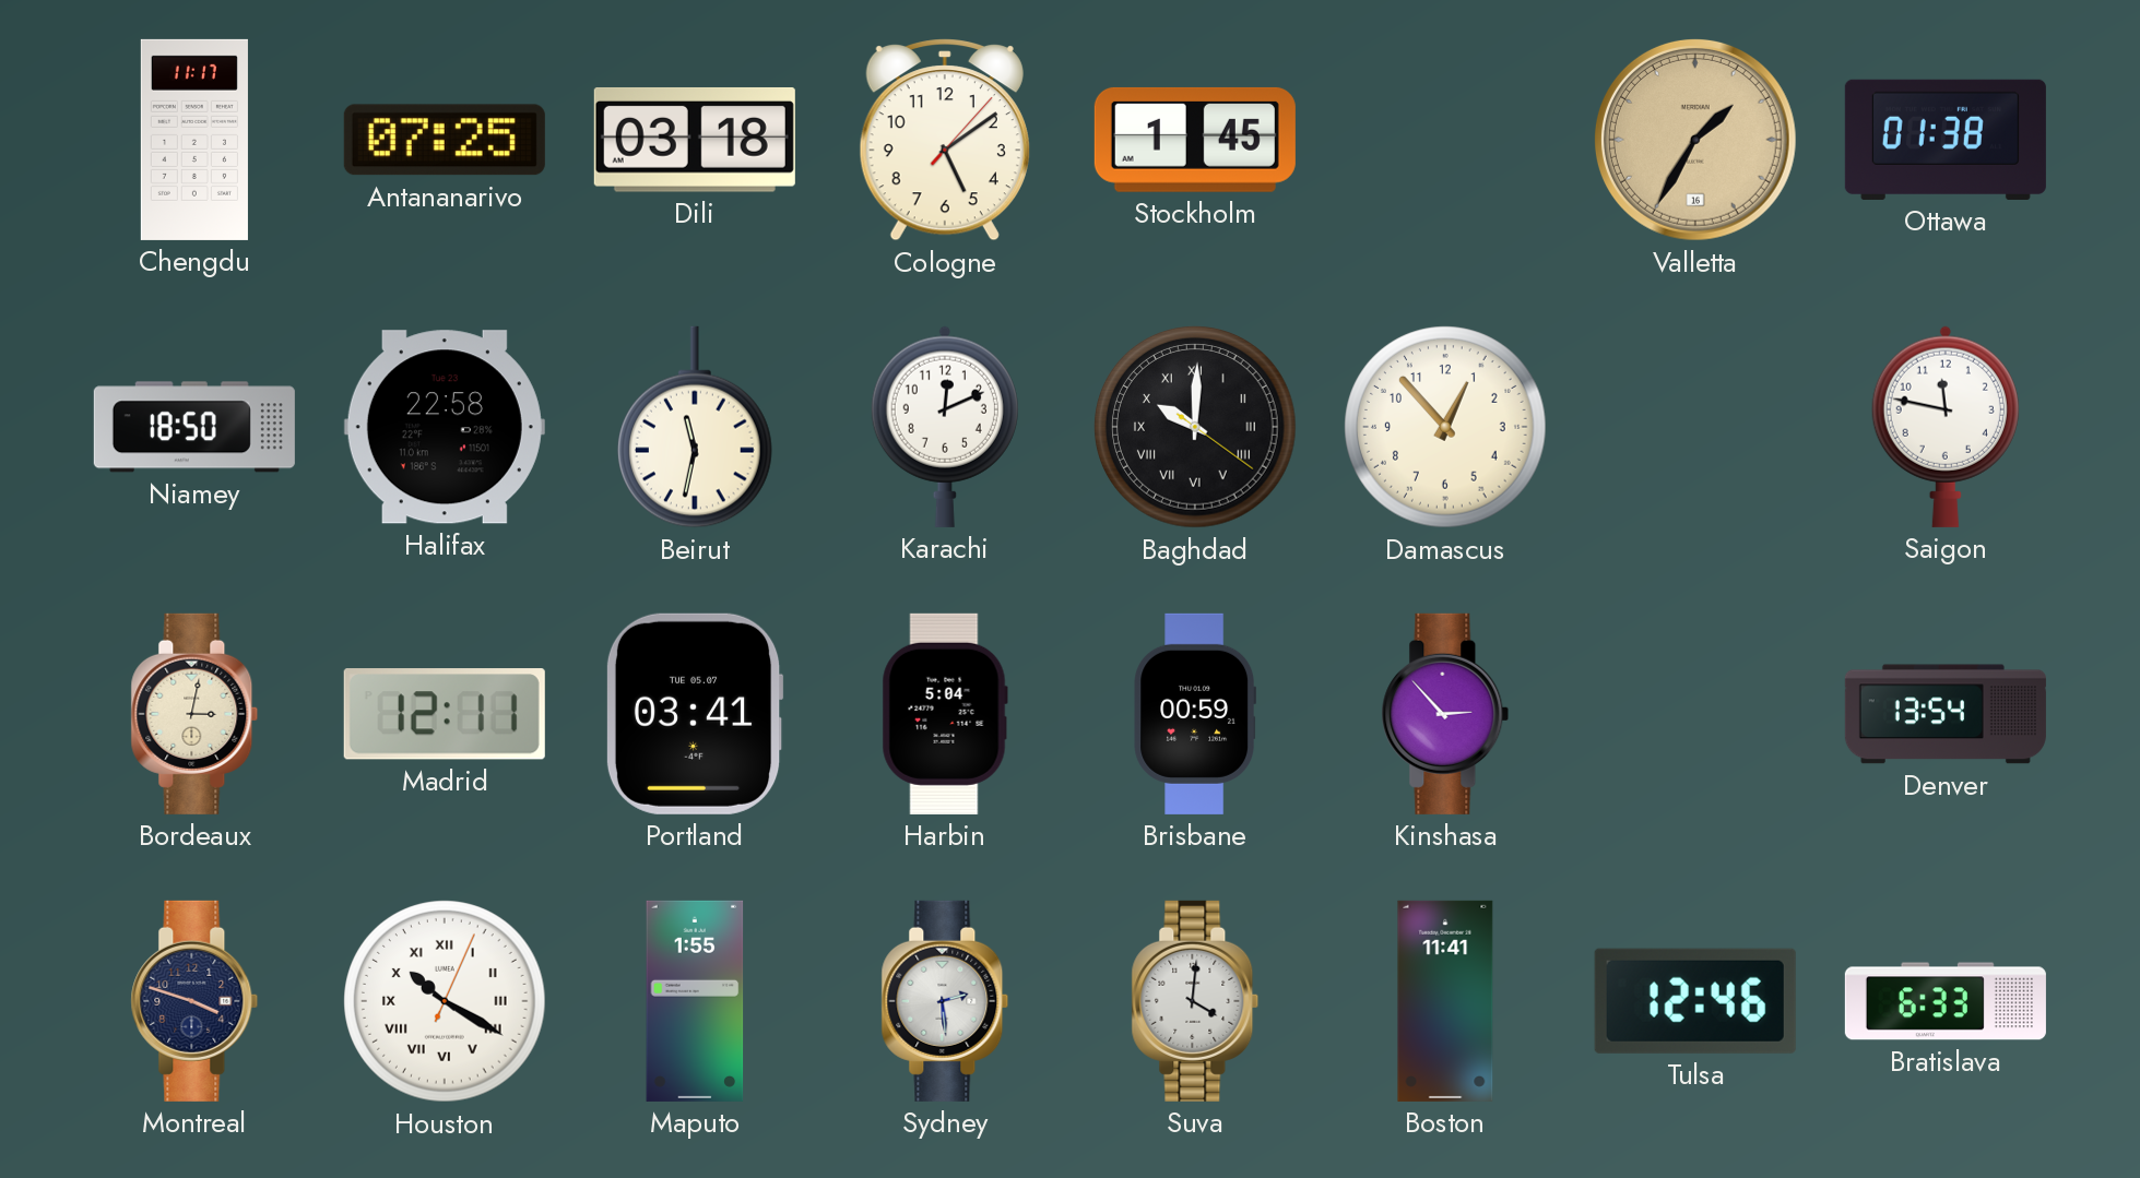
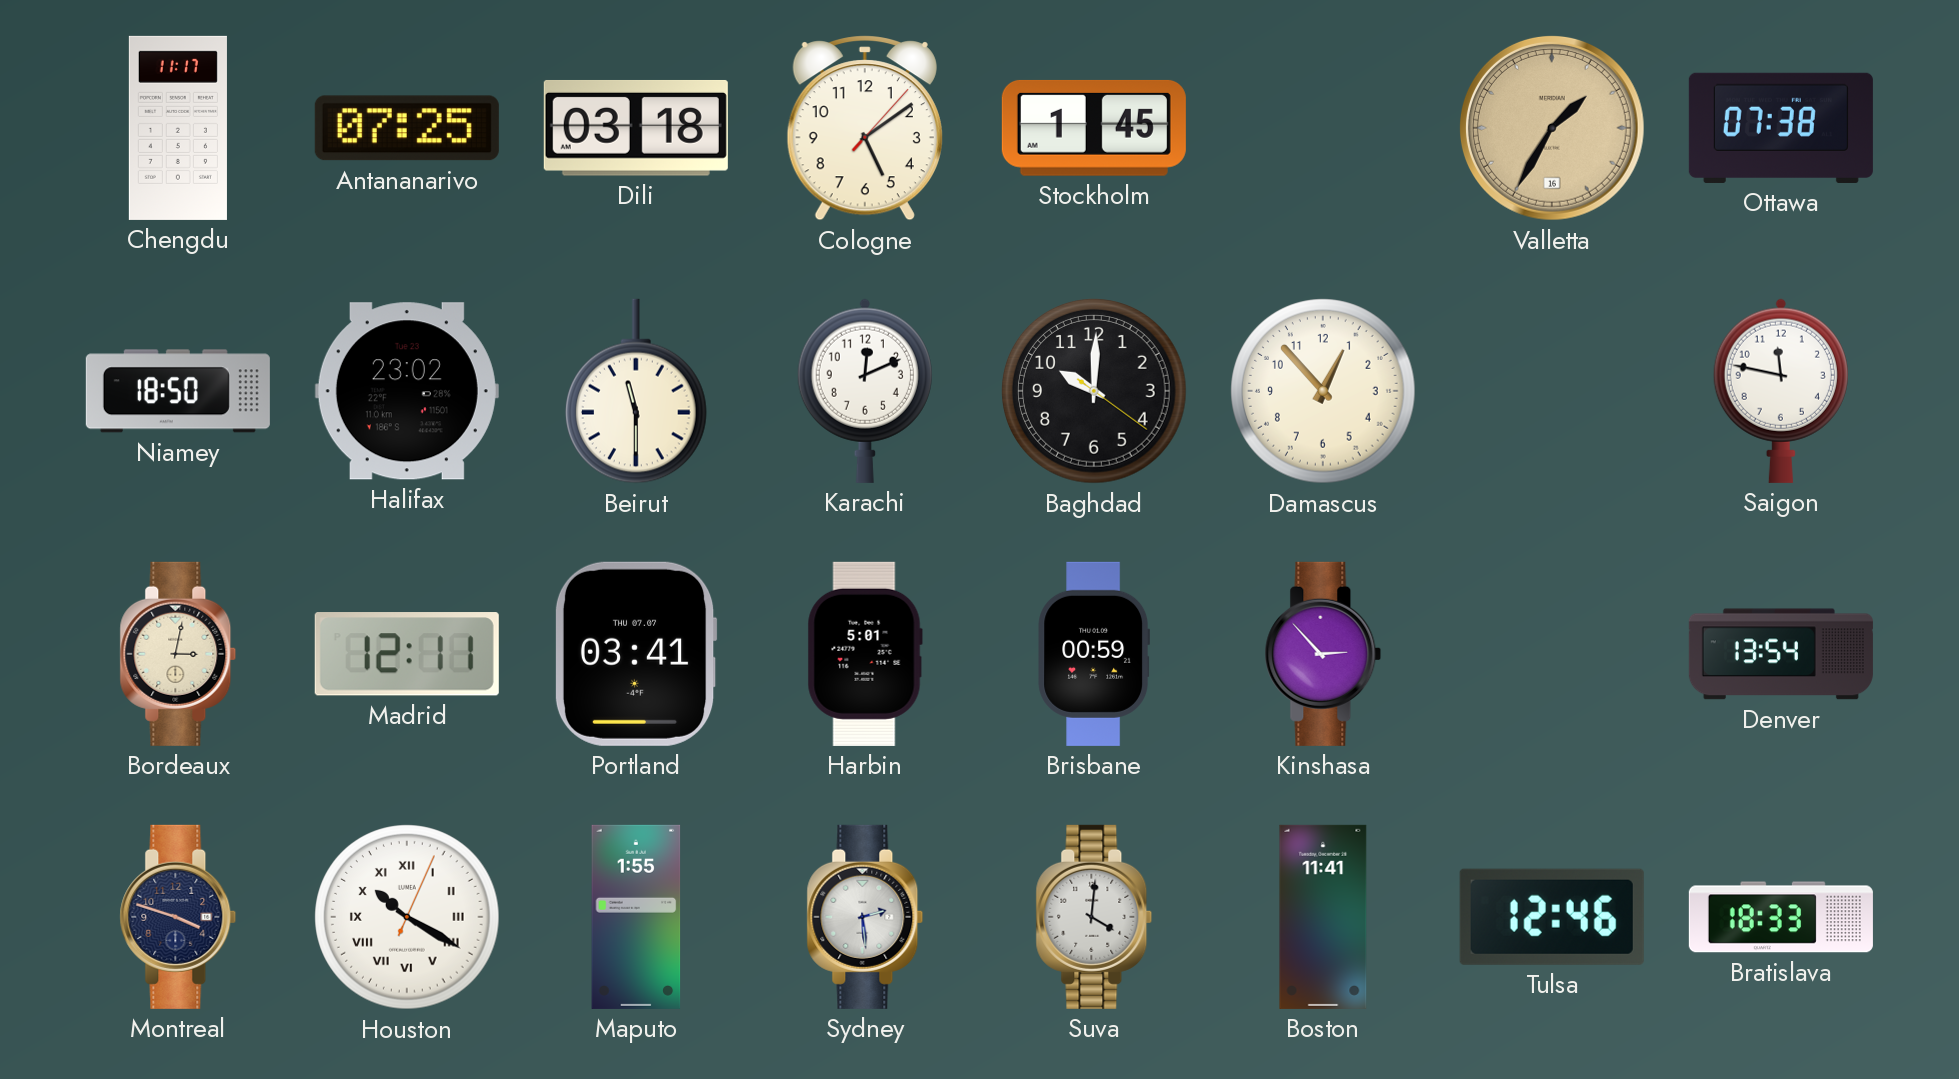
Ottawa: 01:38 -> 07:38
Halifax: 22:58 -> 23:02
Beirut: 11:32 -> 11:30
Baghdad numerals: Roman -> Arabic
Portland date: TUE 05.07 -> THU 07.07
Harbin: 5:04 -> 5:01
Bratislava: 6:33 -> 18:33
